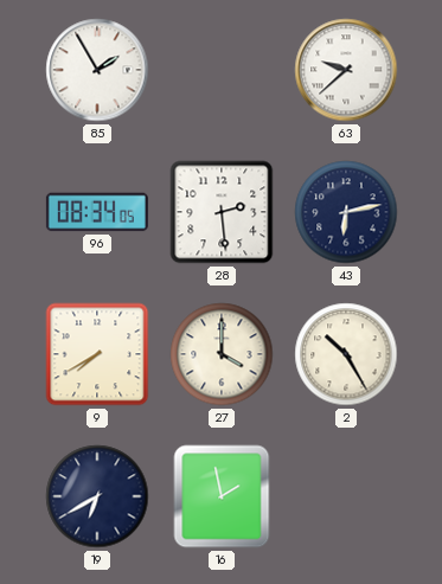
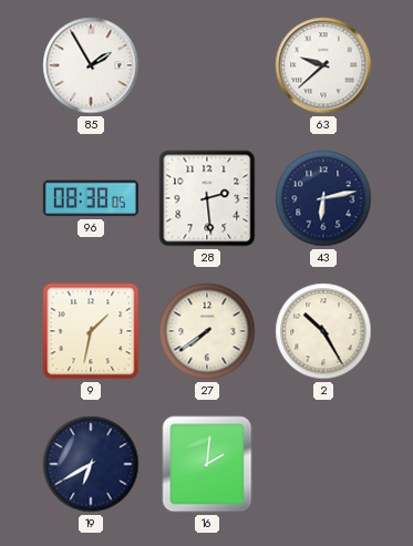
96: 08:34 -> 08:38
9: 7:40 -> 1:32
27: 4:00 -> 7:39
16: 1:58 -> 2:01
